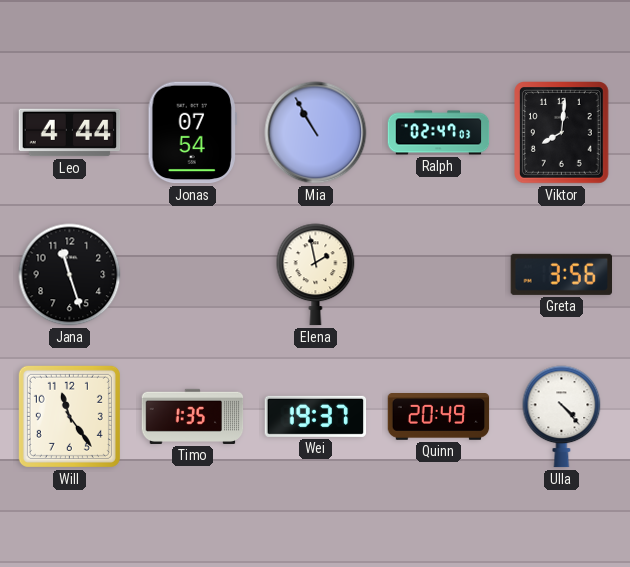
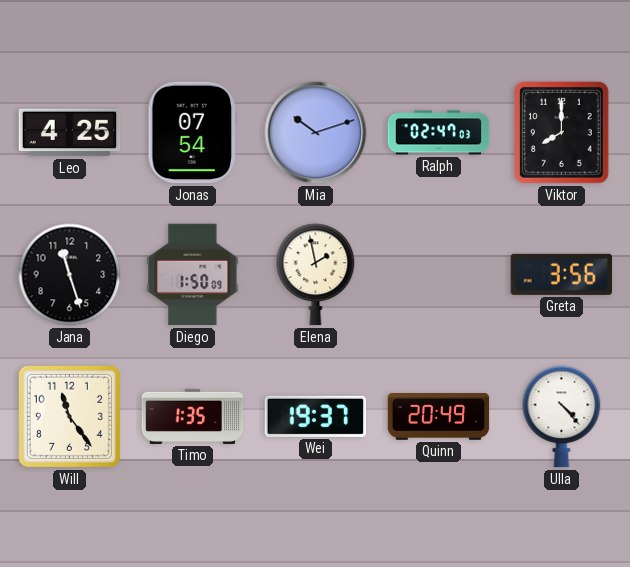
Leo: 4:44 -> 4:25
Mia: 10:55 -> 10:12
Viktor: 8:01 -> 8:00
Diego: none -> 1:50
